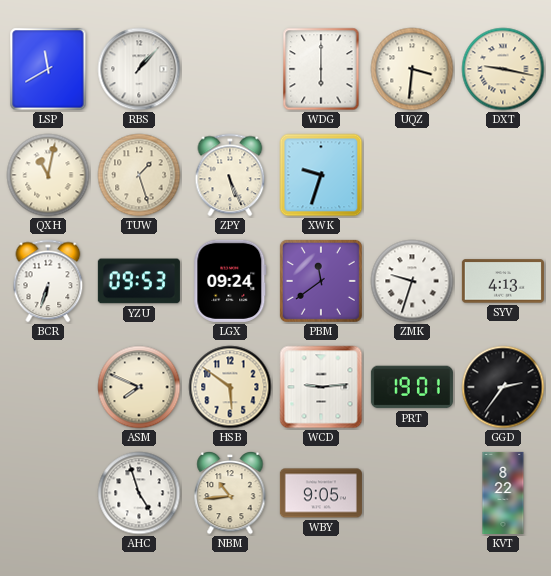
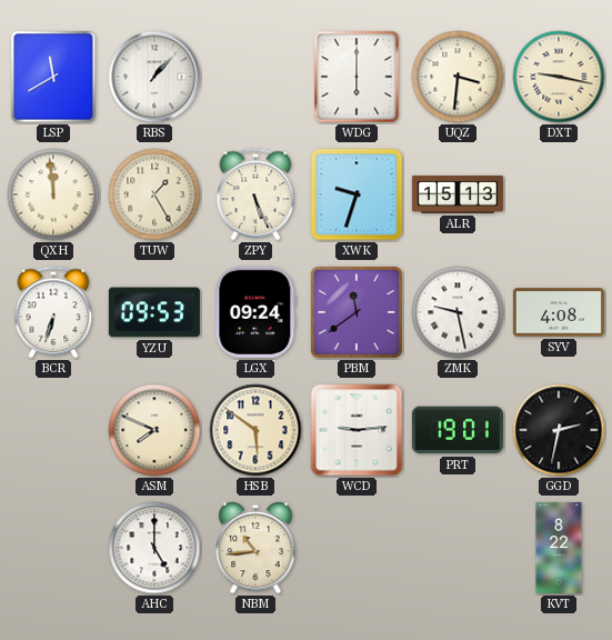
QXH: 11:02 -> 11:59
TUW: 1:27 -> 1:25
ALR: none -> 15:13
ZMK: 9:33 -> 9:28
SYV: 4:13 -> 4:08
GGD: 2:36 -> 2:32
AHC: 4:57 -> 5:00
WBY: 9:05 -> none
